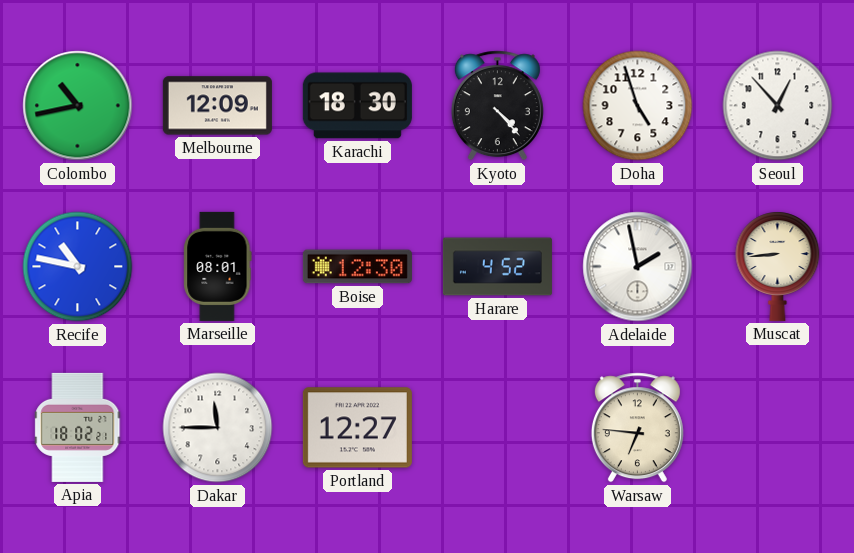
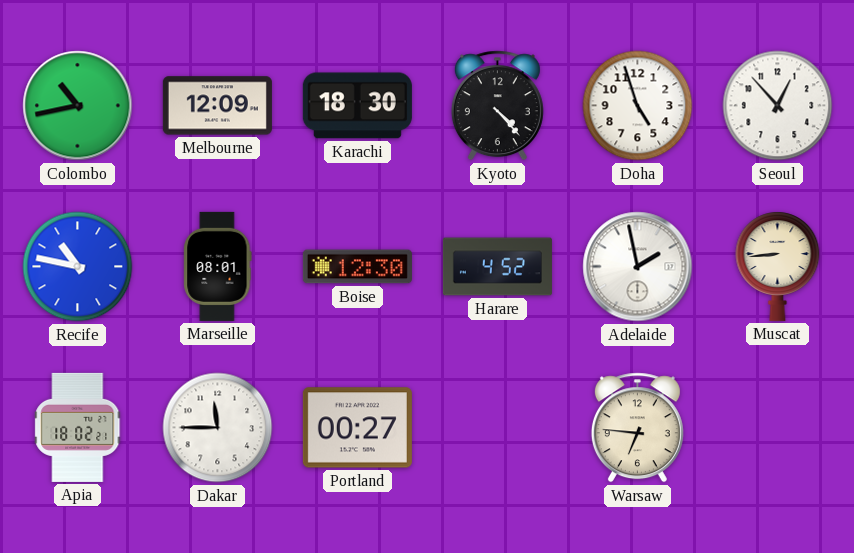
Portland: 12:27 -> 00:27
